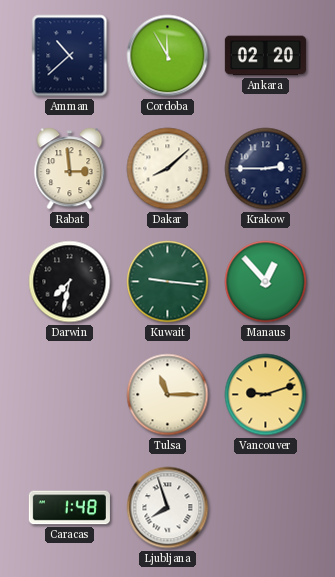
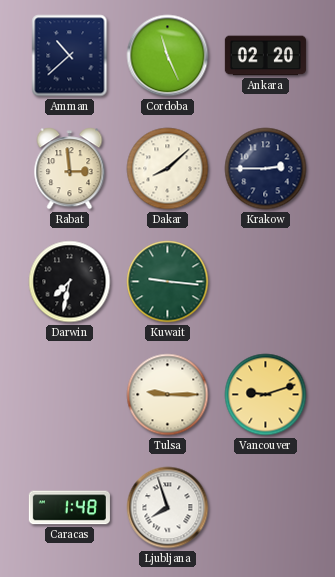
Cordoba: 11:55 -> 11:26
Manaus: 12:53 -> none
Tulsa: 11:15 -> 9:15
